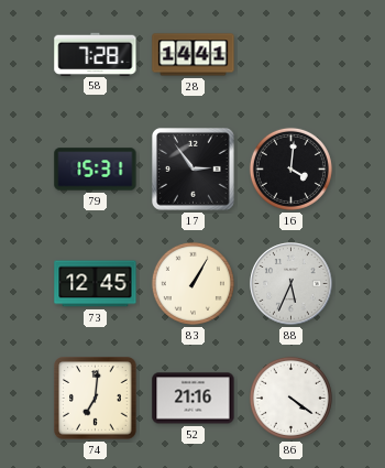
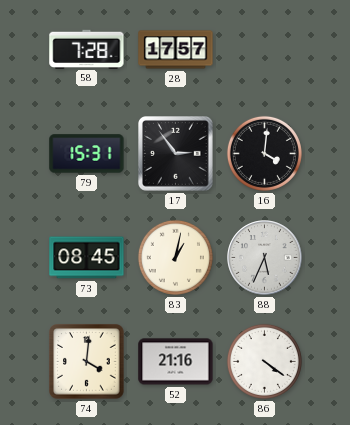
28: 14:41 -> 17:57
73: 12:45 -> 08:45
83: 1:05 -> 1:02
74: 7:01 -> 4:01
